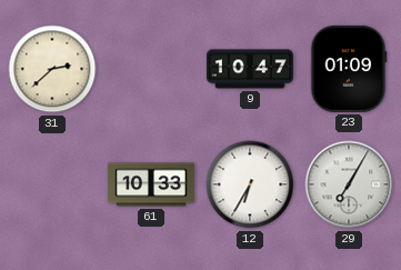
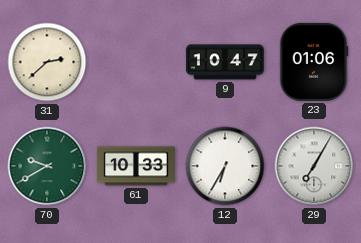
23: 01:09 -> 01:06
70: none -> 9:40
